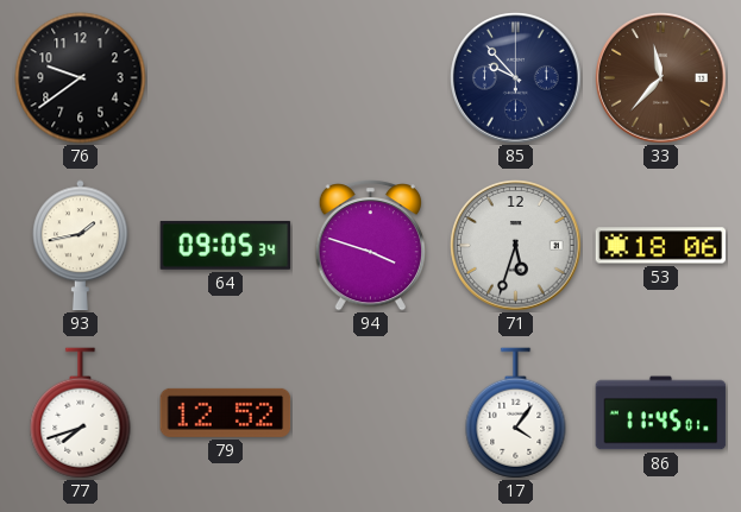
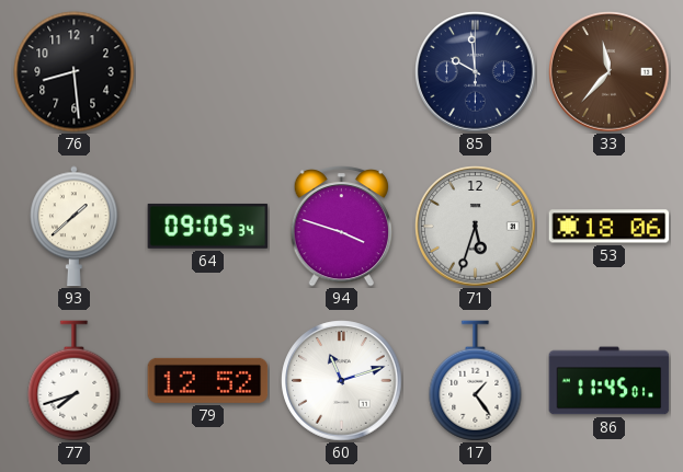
76: 9:39 -> 8:29
85: 9:53 -> 9:59
93: 1:43 -> 1:38
60: none -> 11:12
17: 4:06 -> 1:24
